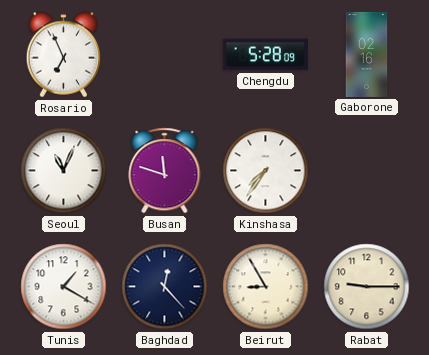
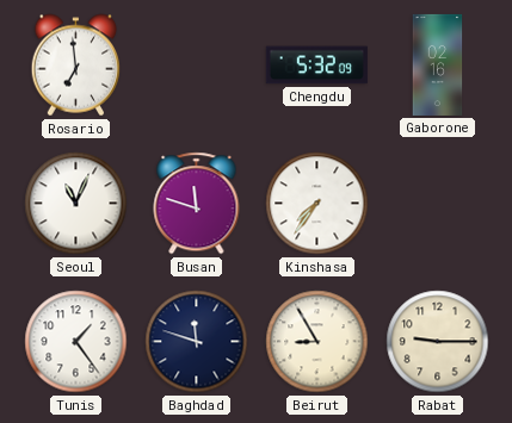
Rosario: 6:56 -> 6:59
Chengdu: 5:28 -> 5:32
Tunis: 1:20 -> 1:24
Baghdad: 12:23 -> 11:48
